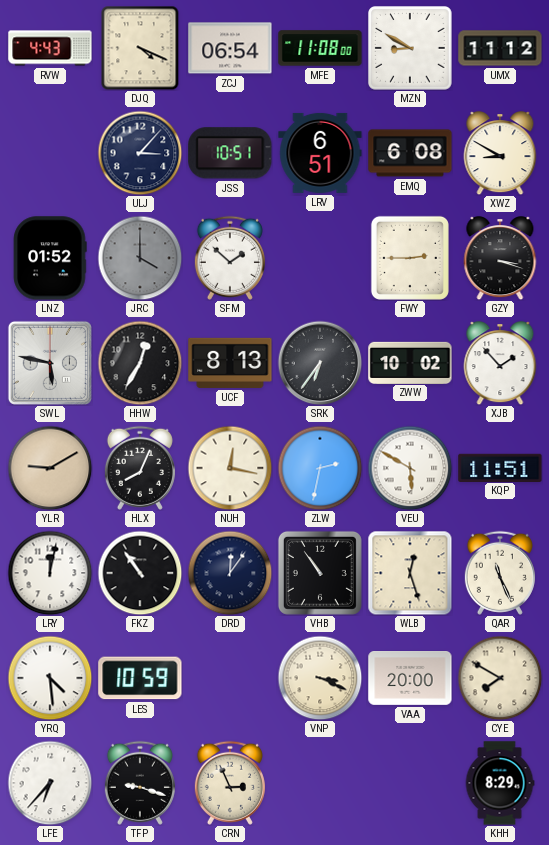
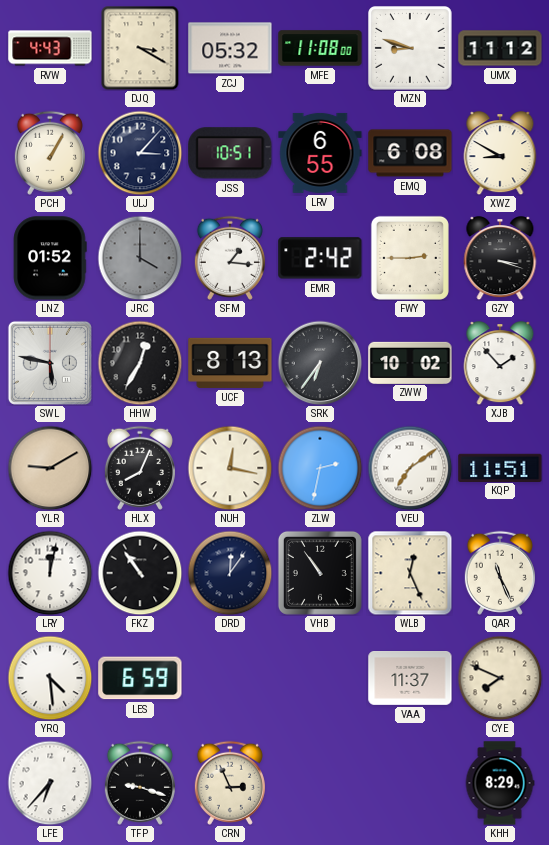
DJQ: 4:19 -> 3:20
ZCJ: 06:54 -> 05:32
MZN: 8:50 -> 8:48
PCH: none -> 1:05
LRV: 6:51 -> 6:55
SFM: 1:52 -> 1:16
EMR: none -> 2:42
VEU: 5:50 -> 7:09
WLB: 12:27 -> 12:26
LES: 10:59 -> 6:59
VNP: 3:19 -> none
VAA: 20:00 -> 11:37
CYE: 7:50 -> 7:49
